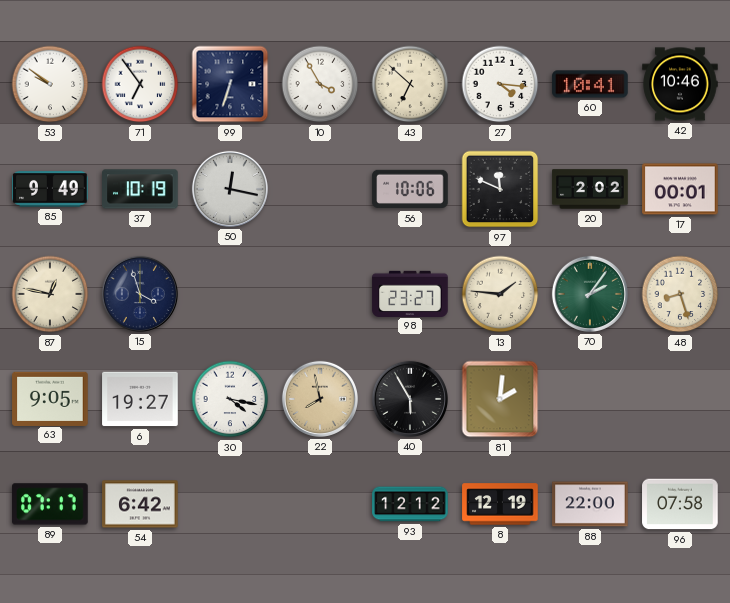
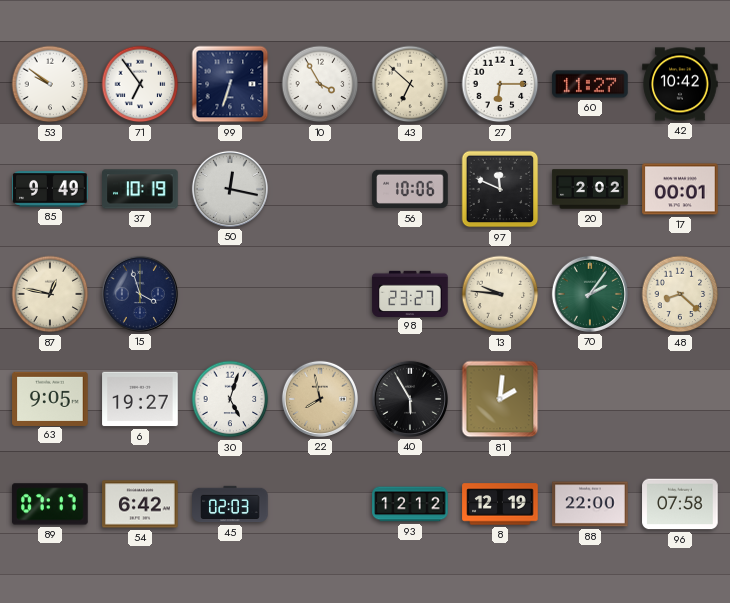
27: 4:16 -> 6:15
60: 10:41 -> 11:27
42: 10:46 -> 10:42
13: 1:46 -> 9:46
48: 8:27 -> 8:22
30: 4:17 -> 5:03
45: none -> 02:03
